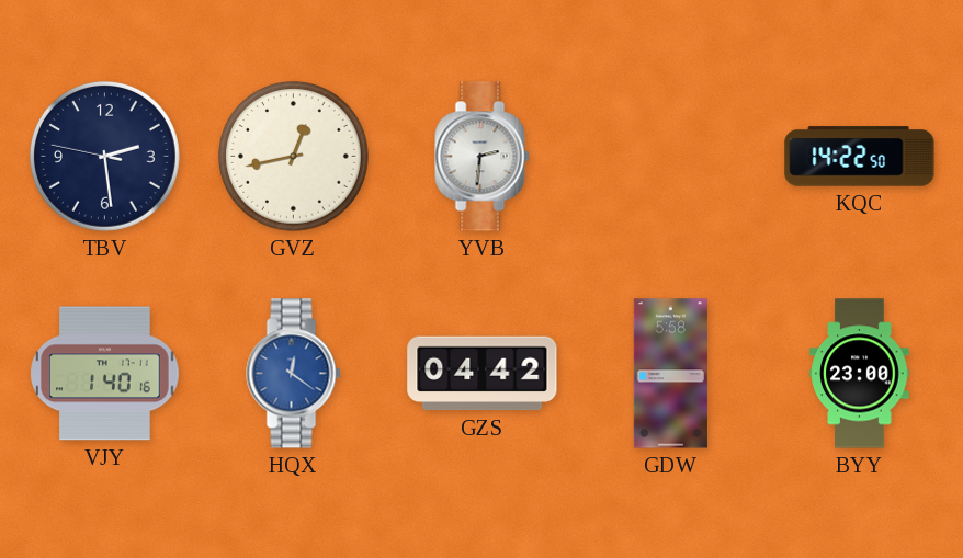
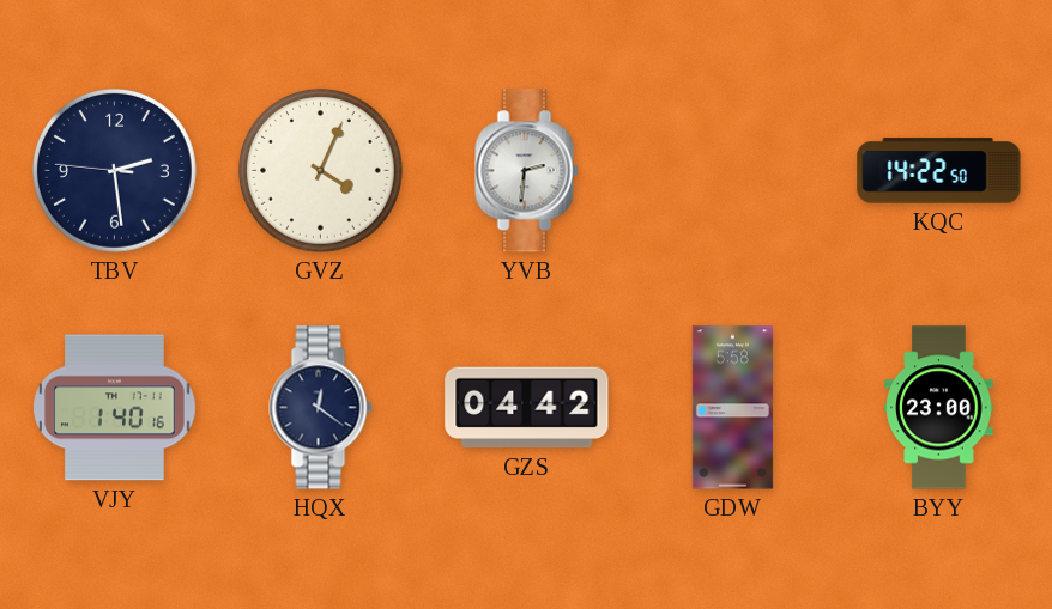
TBV: 2:28:47 -> 2:28:46
GVZ: 12:43 -> 4:04
HQX dial: blue -> navy
